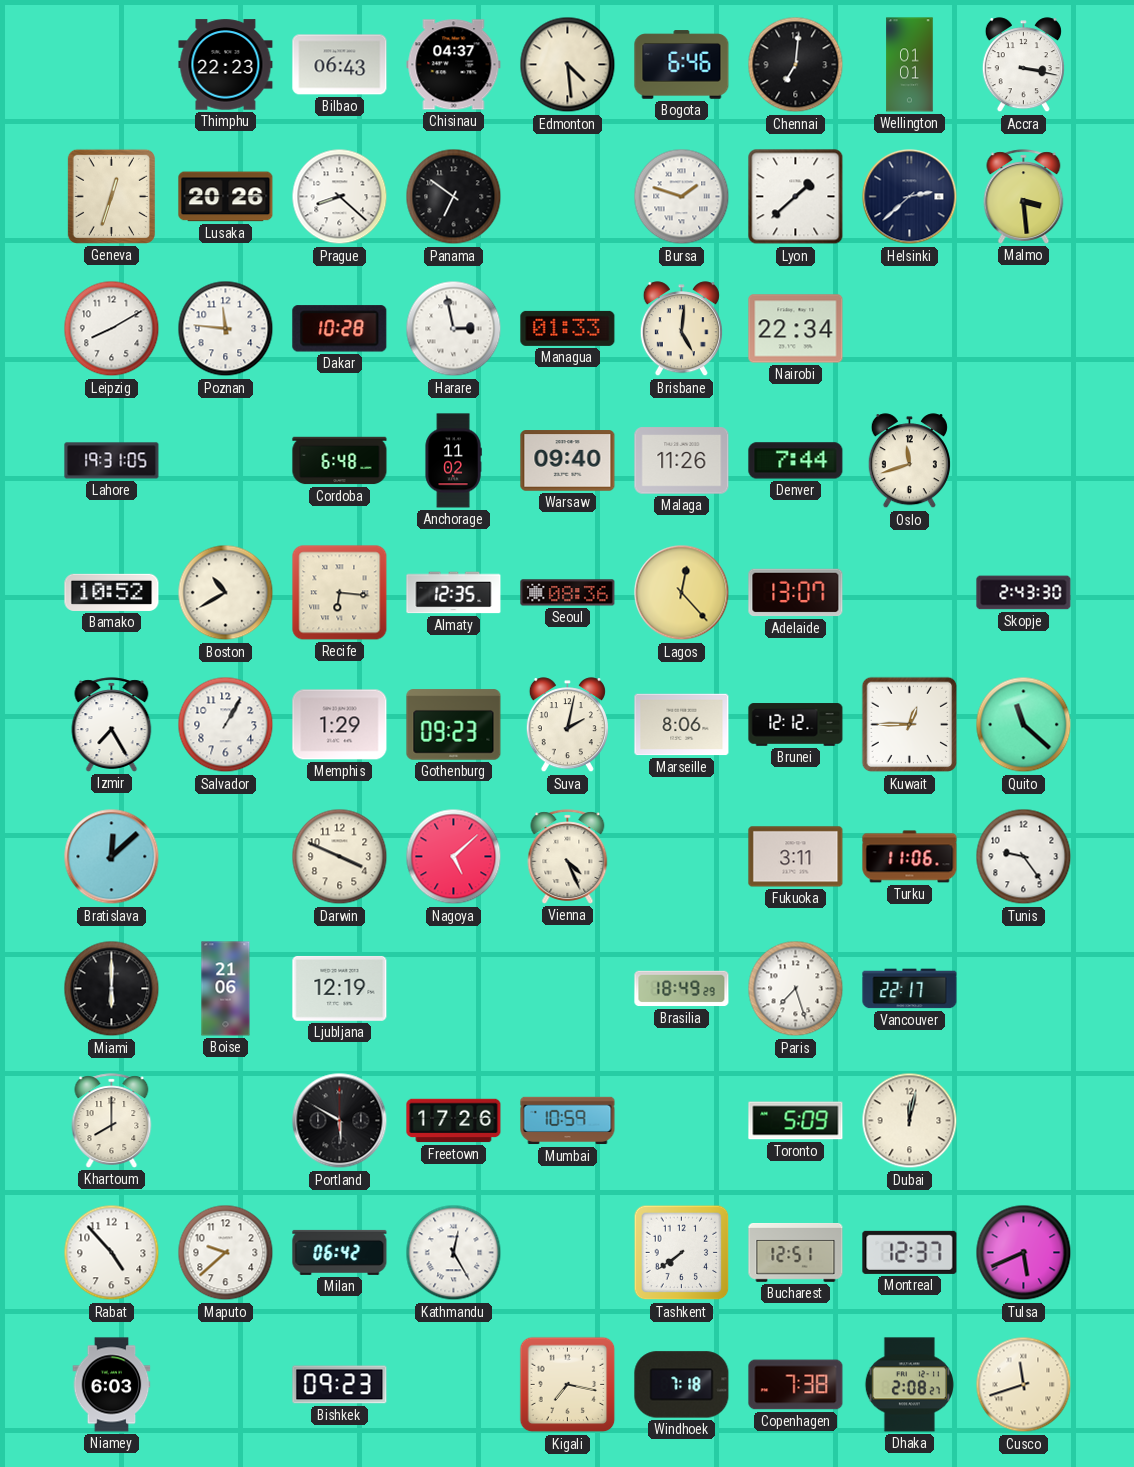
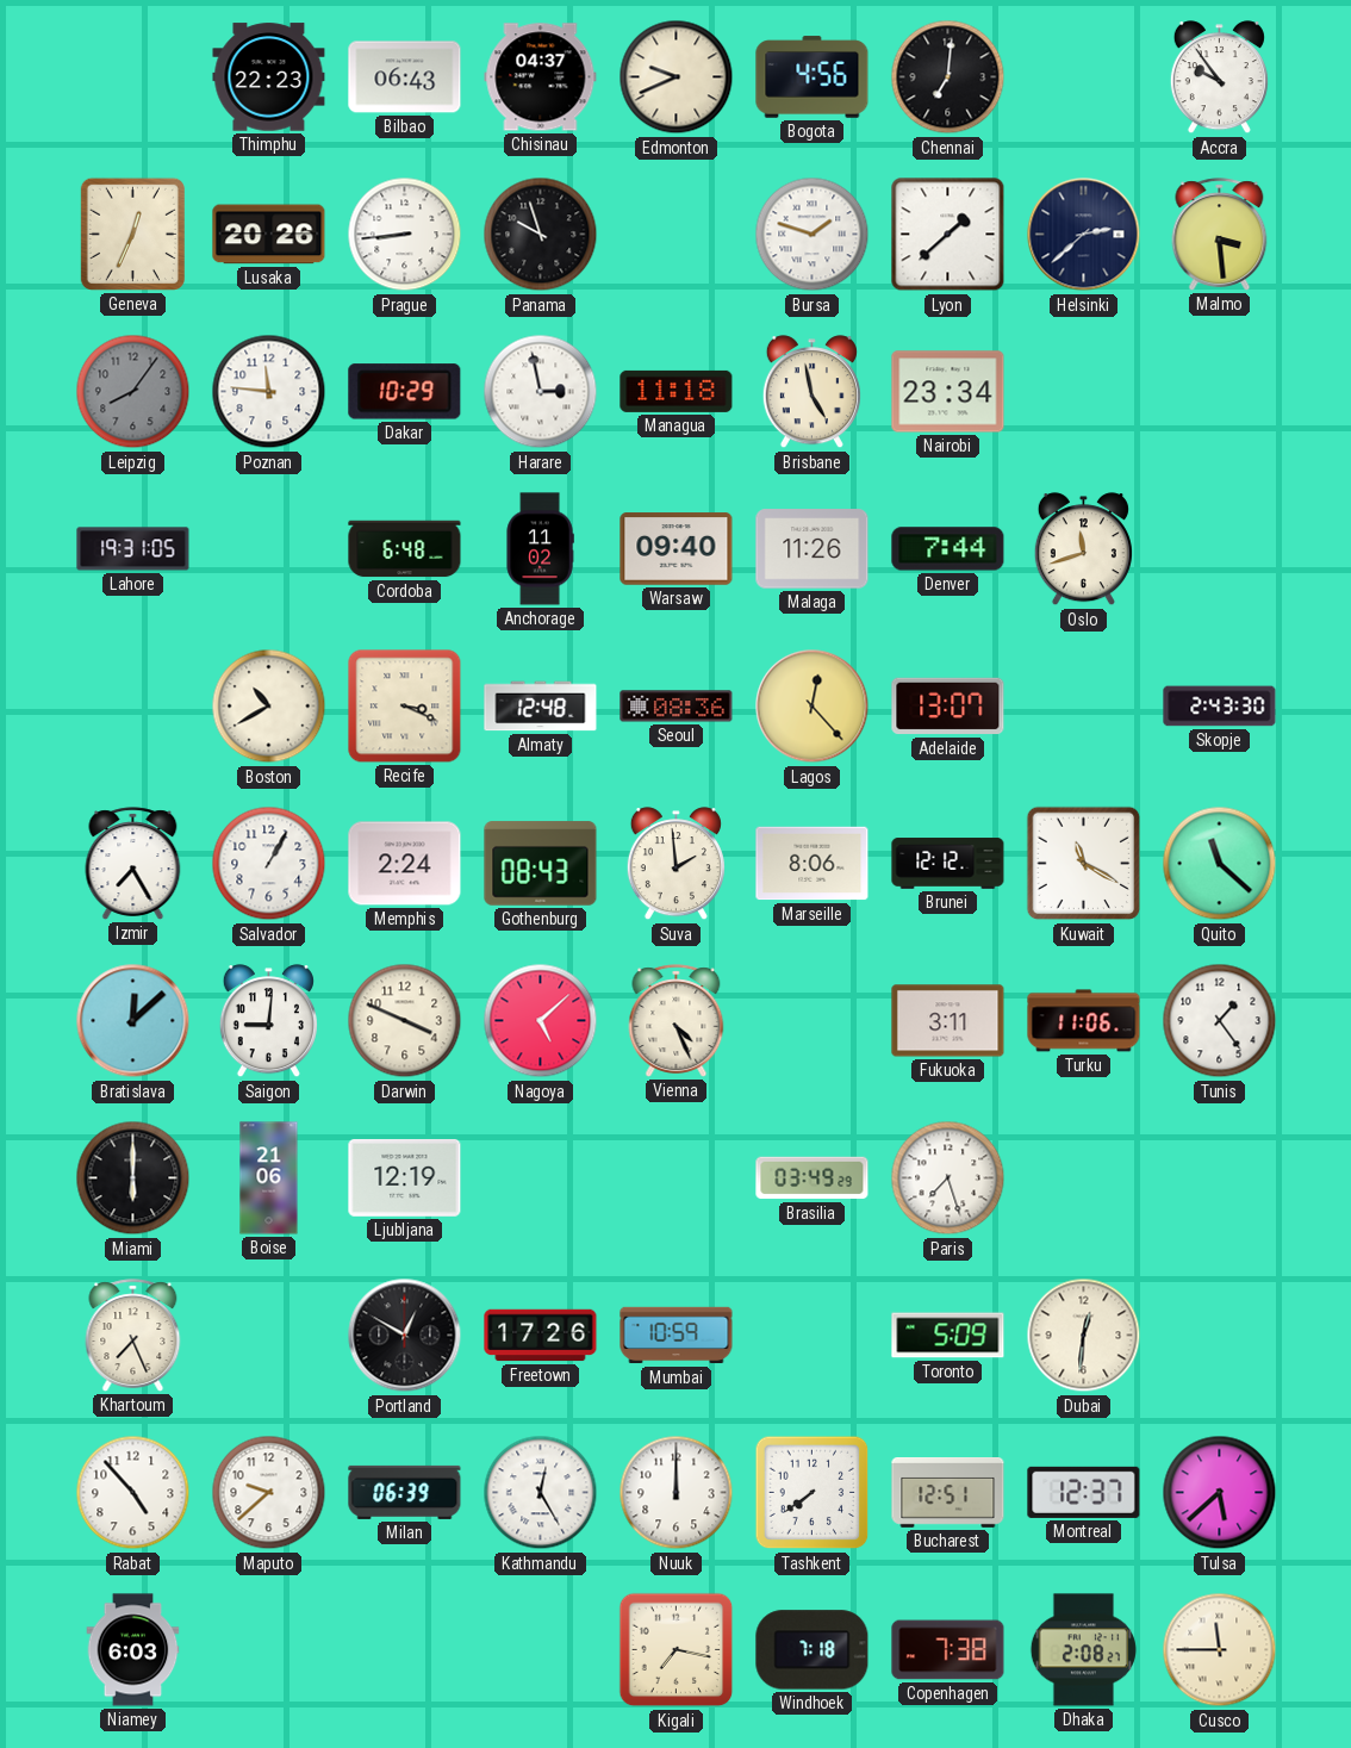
Edmonton: 4:29 -> 9:41
Bogota: 6:46 -> 4:56
Wellington: 01:01 -> none
Accra: 3:17 -> 9:54
Geneva: 12:33 -> 12:34
Prague: 8:22 -> 8:44
Panama: 6:51 -> 9:57
Leipzig: 8:10 -> 8:06
Leipzig dial: white -> grey
Dakar: 10:28 -> 10:29
Managua: 01:33 -> 11:18
Brisbane: 5:01 -> 4:58
Nairobi: 22:34 -> 23:34
Bamako: 10:52 -> none
Recife: 6:16 -> 3:19
Almaty: 12:35 -> 12:48
Memphis: 1:29 -> 2:24
Gothenburg: 09:23 -> 08:43
Suva: 2:02 -> 1:59
Kuwait: 12:45 -> 11:20
Saigon: none -> 9:01
Tunis: 9:24 -> 1:24
Brasilia: 18:49 -> 03:49
Vancouver: 22:17 -> none
Khartoum: 8:00 -> 7:26
Portland: 5:50 -> 12:50
Dubai: 12:02 -> 12:31
Milan: 06:42 -> 06:39
Nuuk: none -> 12:00
Tulsa: 5:41 -> 5:38
Bishkek: 09:23 -> none
Cusco: 11:42 -> 11:45
